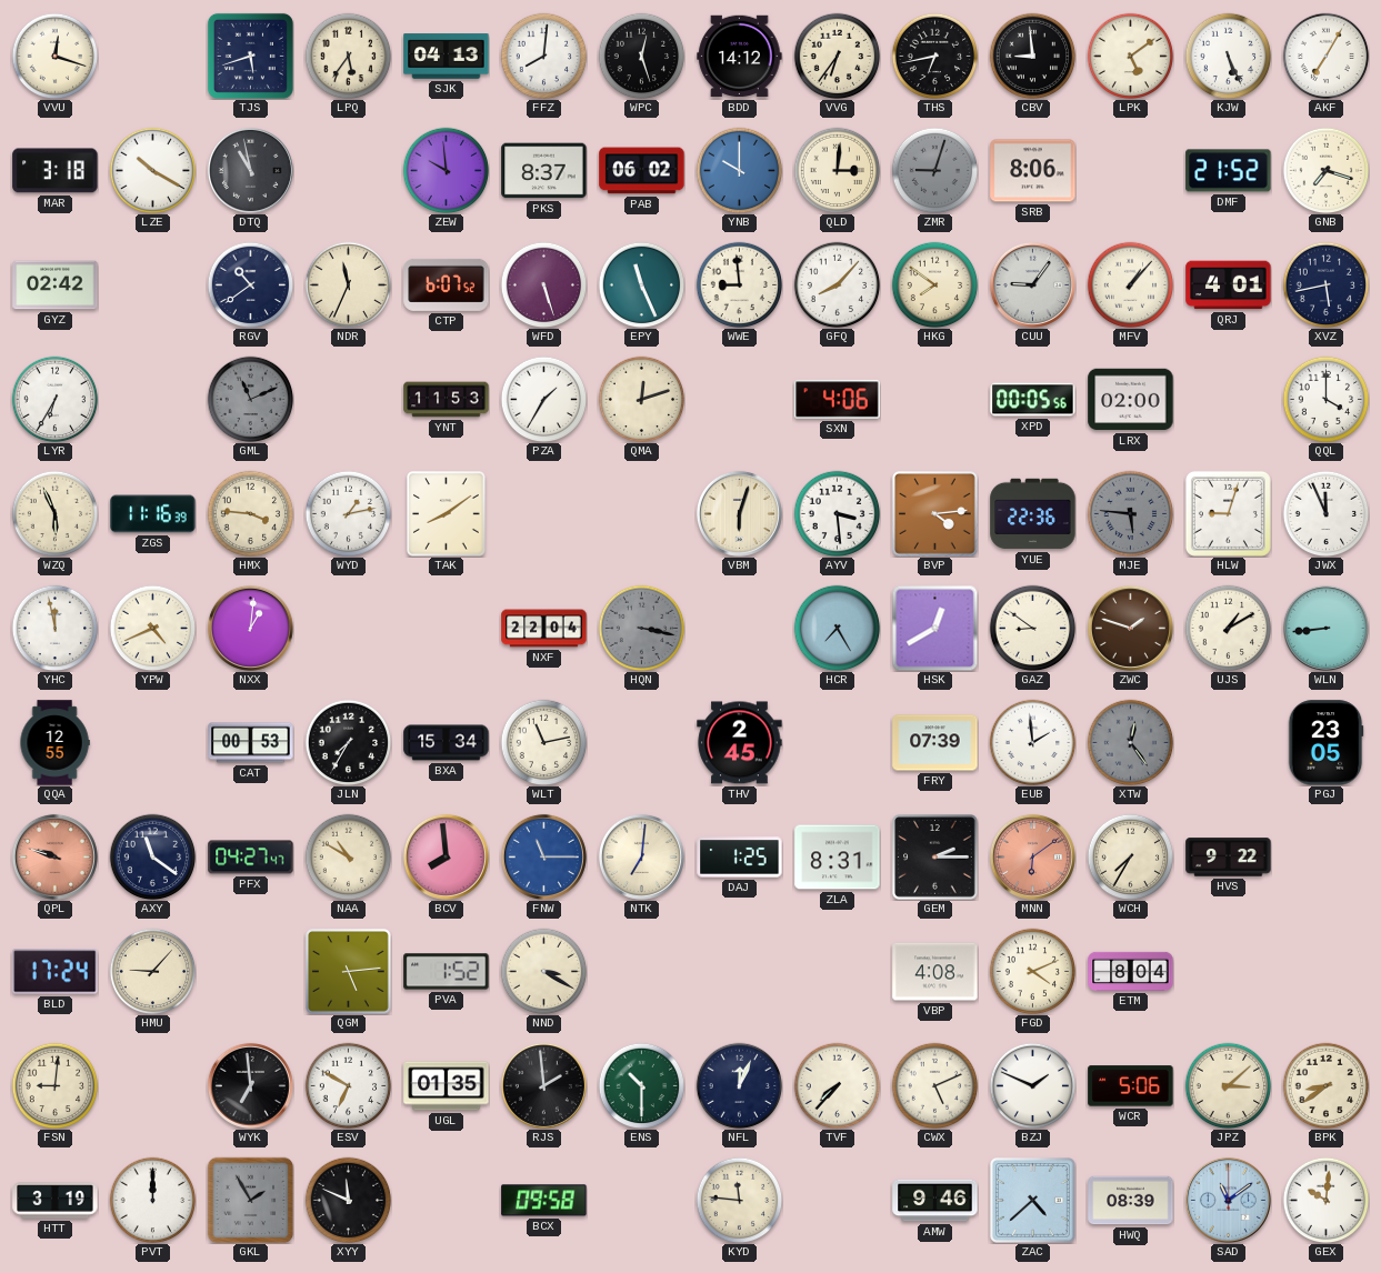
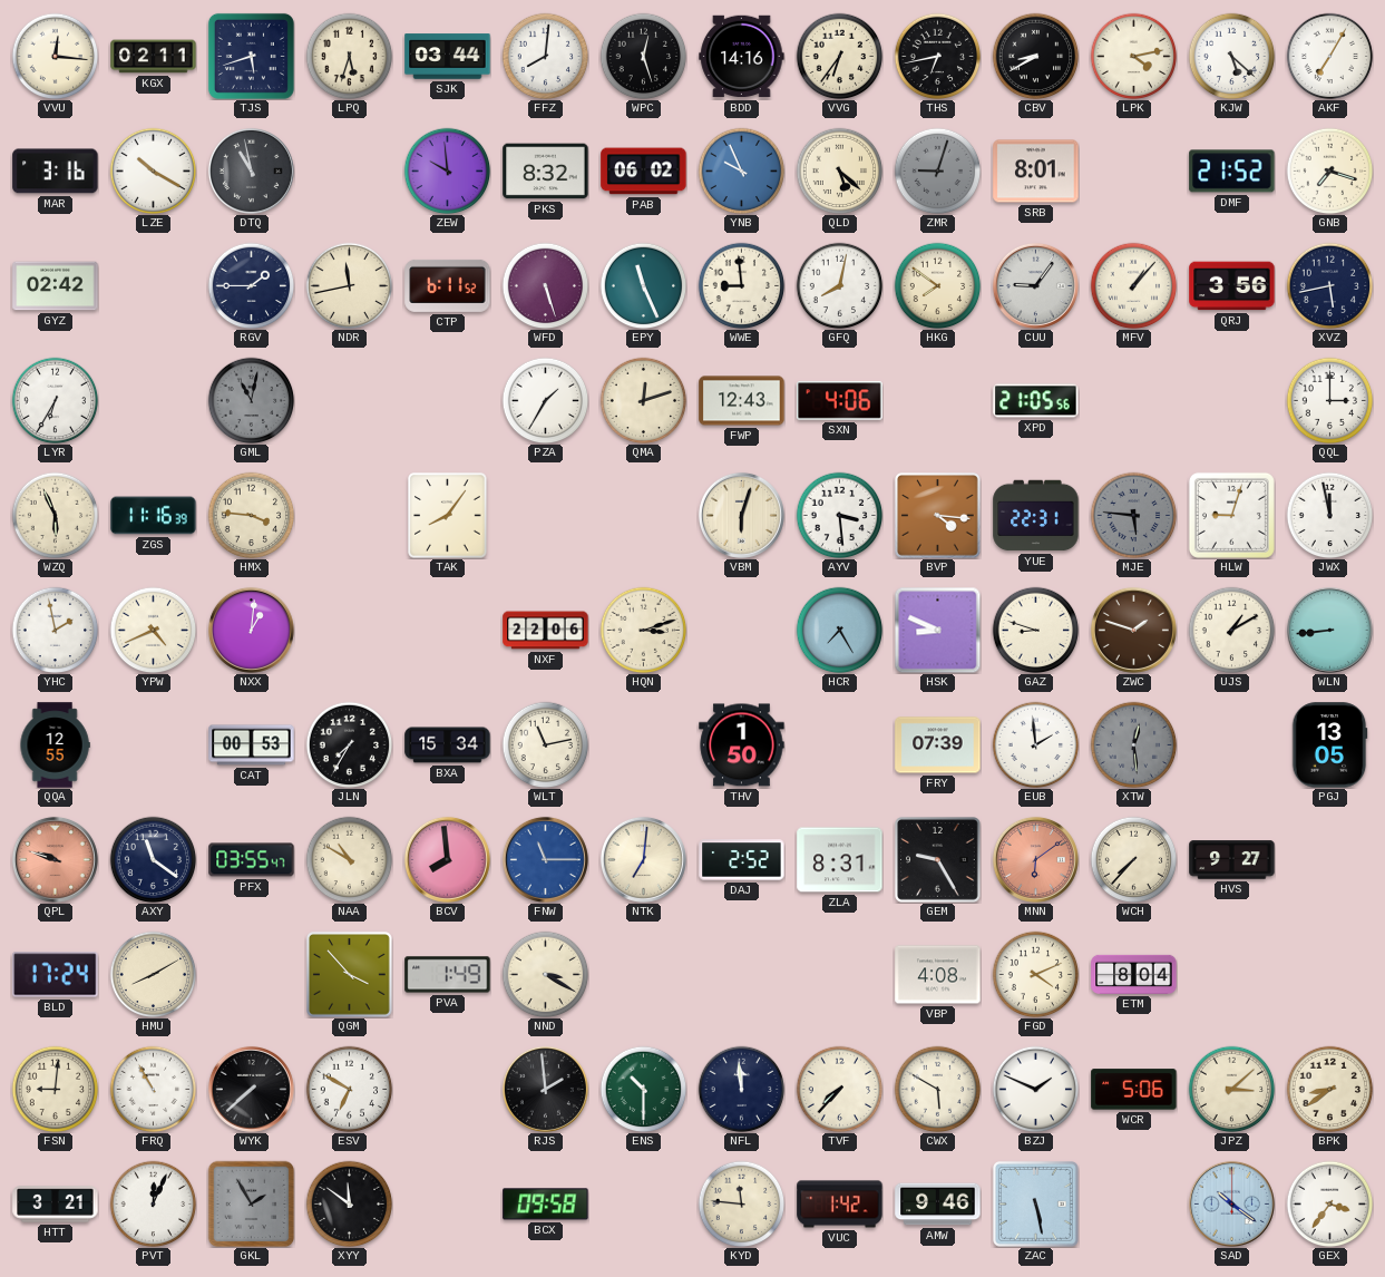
VVU: 12:18 -> 12:16
KGX: none -> 02:11
LPQ: 5:36 -> 5:33
SJK: 04:13 -> 03:44
BDD: 14:12 -> 14:16
CBV: 8:59 -> 8:40
LPK: 5:09 -> 4:13
KJW: 5:26 -> 5:22
MAR: 3:18 -> 3:16
PKS: 8:37 -> 8:32
YNB: 10:00 -> 9:56
QLD: 3:01 -> 5:22
SRB: 8:06 -> 8:01
RGV: 10:39 -> 1:45
NDR: 11:34 -> 11:43
CTP: 6:07 -> 6:11
GFQ: 8:07 -> 8:02
QRJ: 4:01 -> 3:56
GML: 11:11 -> 11:02
YNT: 11:53 -> none
FWP: none -> 12:43
XPD: 00:05 -> 21:05
LRX: 02:00 -> none
QQL: 4:00 -> 3:00
WYD: 1:13 -> none
TAK: 8:09 -> 8:06
BVP: 4:14 -> 4:16
YUE: 22:36 -> 22:31
JWX: 11:56 -> 11:58
YHC: 11:58 -> 1:58
NXF: 22:04 -> 22:06
HQN: 3:17 -> 3:12
HQN dial: grey -> cream
HSK: 12:40 -> 8:49
GAZ: 8:51 -> 8:48
THV: 2:45 -> 1:50
XTW: 12:24 -> 12:29
PGJ: 23:05 -> 13:05
PFX: 04:27 -> 03:55
DAJ: 1:25 -> 2:52
GEM: 2:15 -> 9:25
WCH: 7:35 -> 7:37
HVS: 9:22 -> 9:27
HMU: 9:07 -> 8:10
QGM: 5:14 -> 3:53
PVA: 1:52 -> 1:49
FRQ: none -> 10:55
WYK: 6:59 -> 7:38
UGL: 01:35 -> none
NFL: 12:04 -> 11:59
CWX: 5:11 -> 5:50
HTT: 3:19 -> 3:21
PVT: 12:00 -> 12:04
XYY: 11:49 -> 11:51
VUC: none -> 1:42
ZAC: 4:38 -> 5:28
HWQ: 08:39 -> none
SAD: 11:09 -> 10:21
GEX: 10:01 -> 3:36
